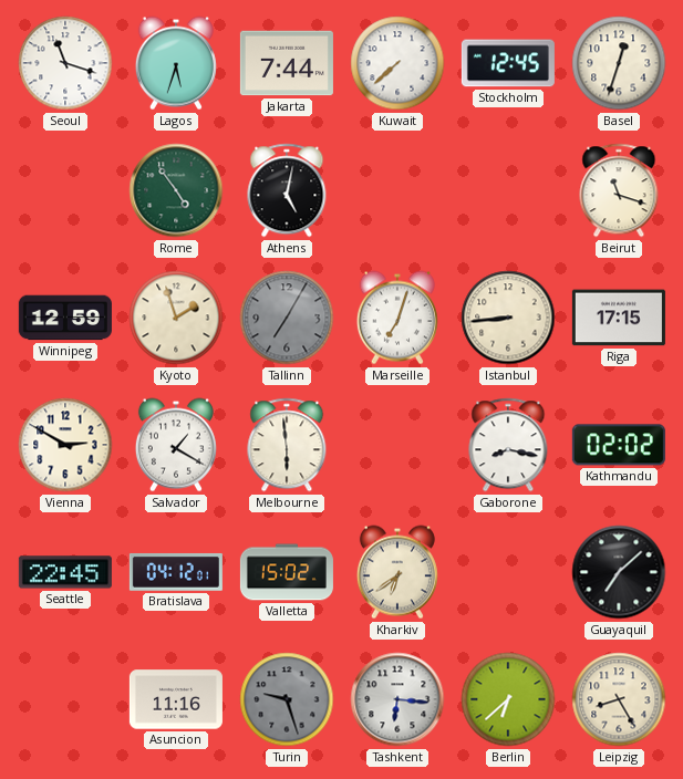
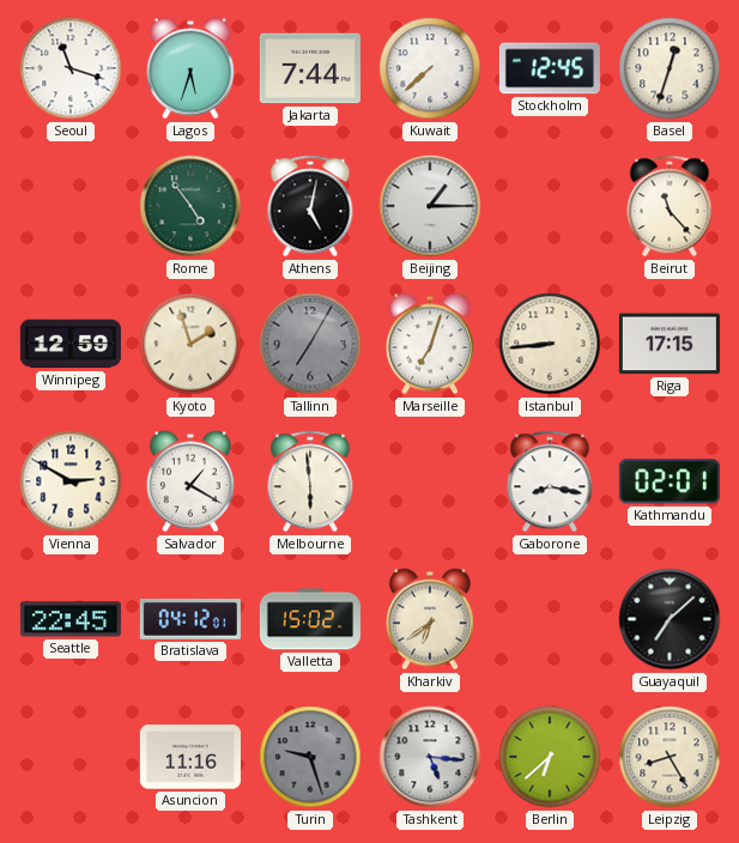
Beijing: none -> 1:15
Beirut: 11:18 -> 11:23
Kathmandu: 02:02 -> 02:01
Tashkent: 6:16 -> 5:16
